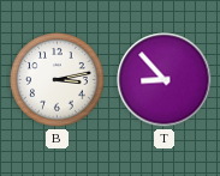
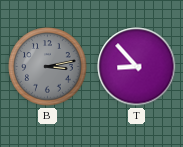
B dial: white -> grey
